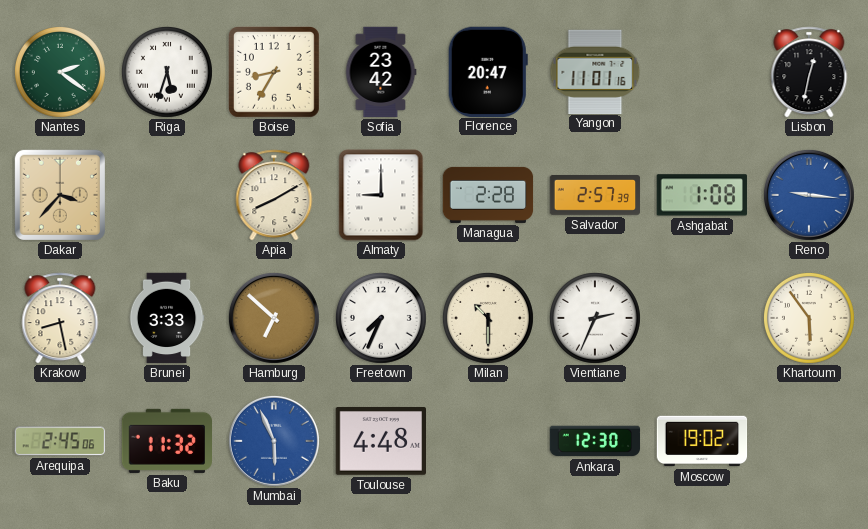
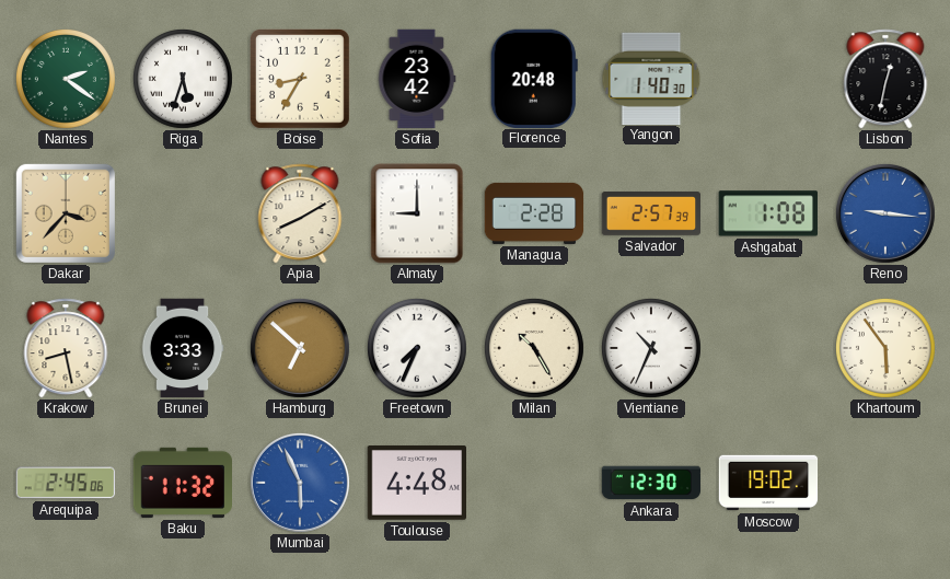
Florence: 20:47 -> 20:48
Yangon: 11:01 -> 1:40
Milan: 10:30 -> 10:25
Vientiane: 2:34 -> 10:34
